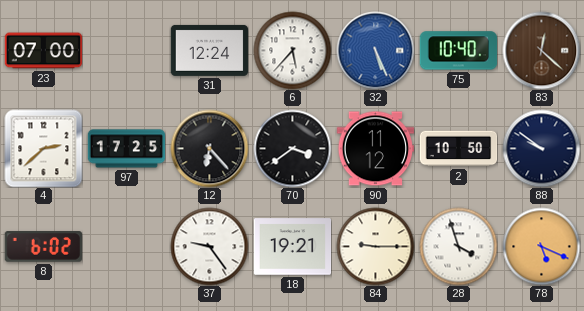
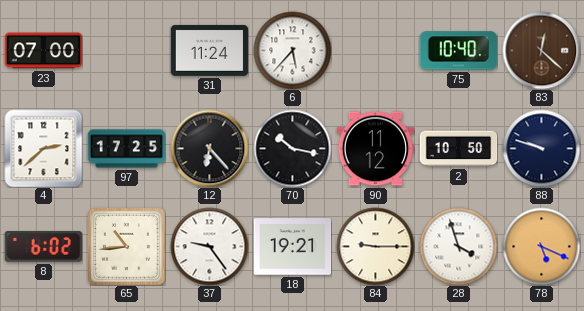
31: 12:24 -> 11:24
32: 5:26 -> none
70: 3:39 -> 10:17
88: 9:51 -> 9:48
65: none -> 10:44
